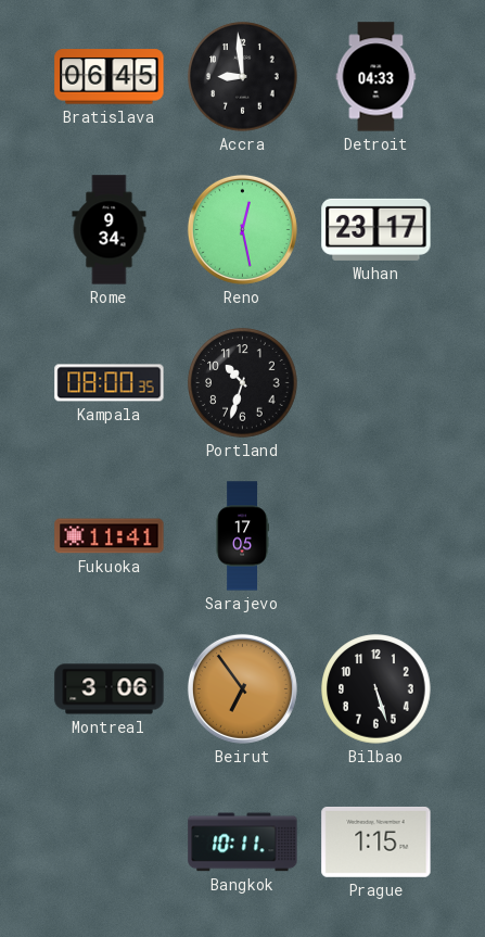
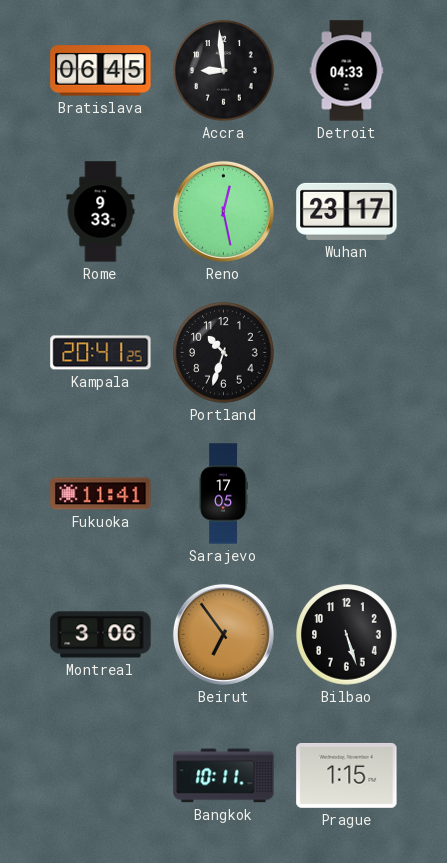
Rome: 9:34 -> 9:33
Kampala: 08:00 -> 20:41
